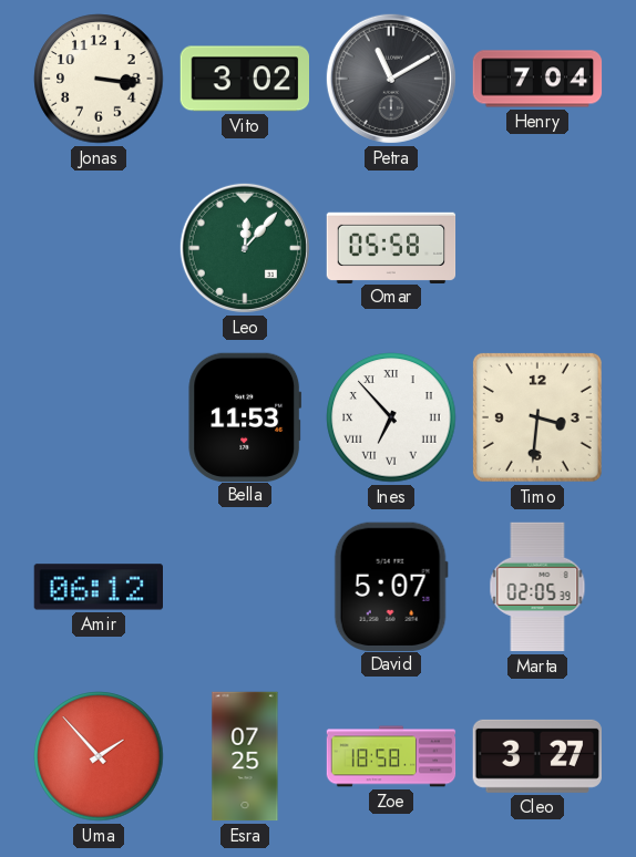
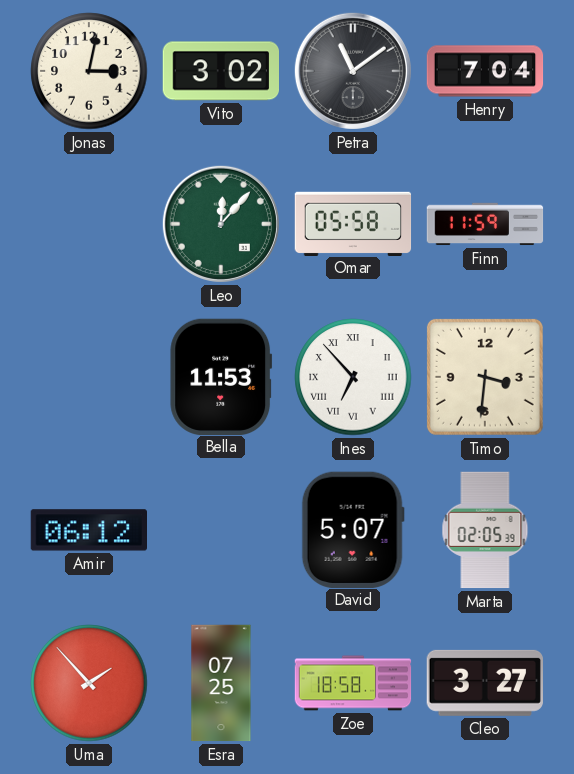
Jonas: 3:16 -> 3:02
Petra: 11:10 -> 11:09
Finn: none -> 11:59
